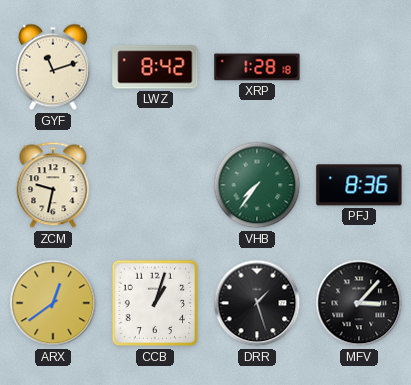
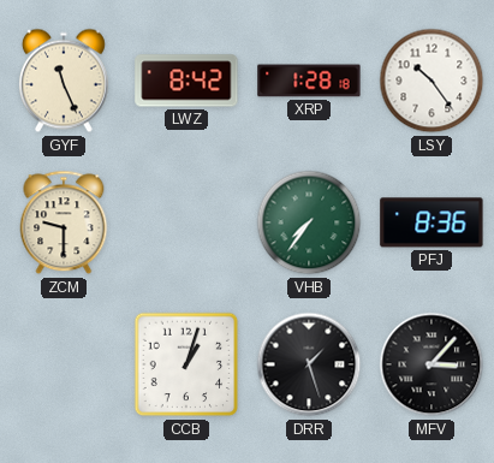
GYF: 11:12 -> 11:26
LSY: none -> 10:24
ZCM: 9:32 -> 9:30
ARX: 12:39 -> none
